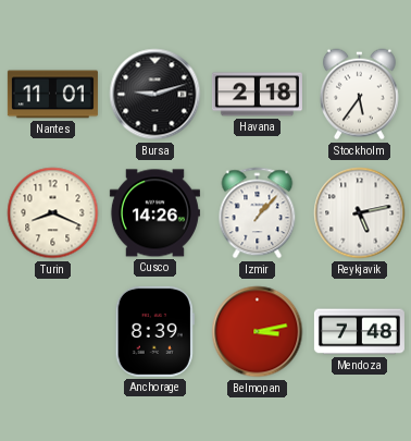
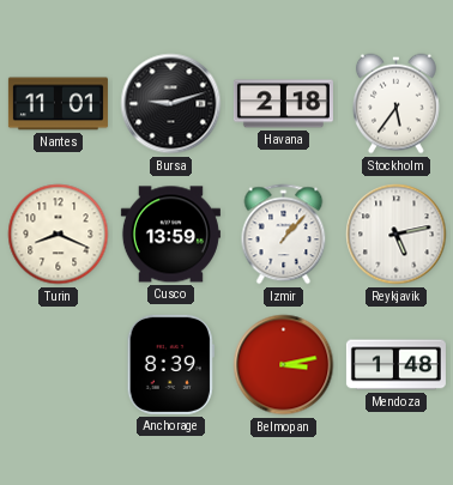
Cusco: 14:26 -> 13:59
Mendoza: 7:48 -> 1:48
